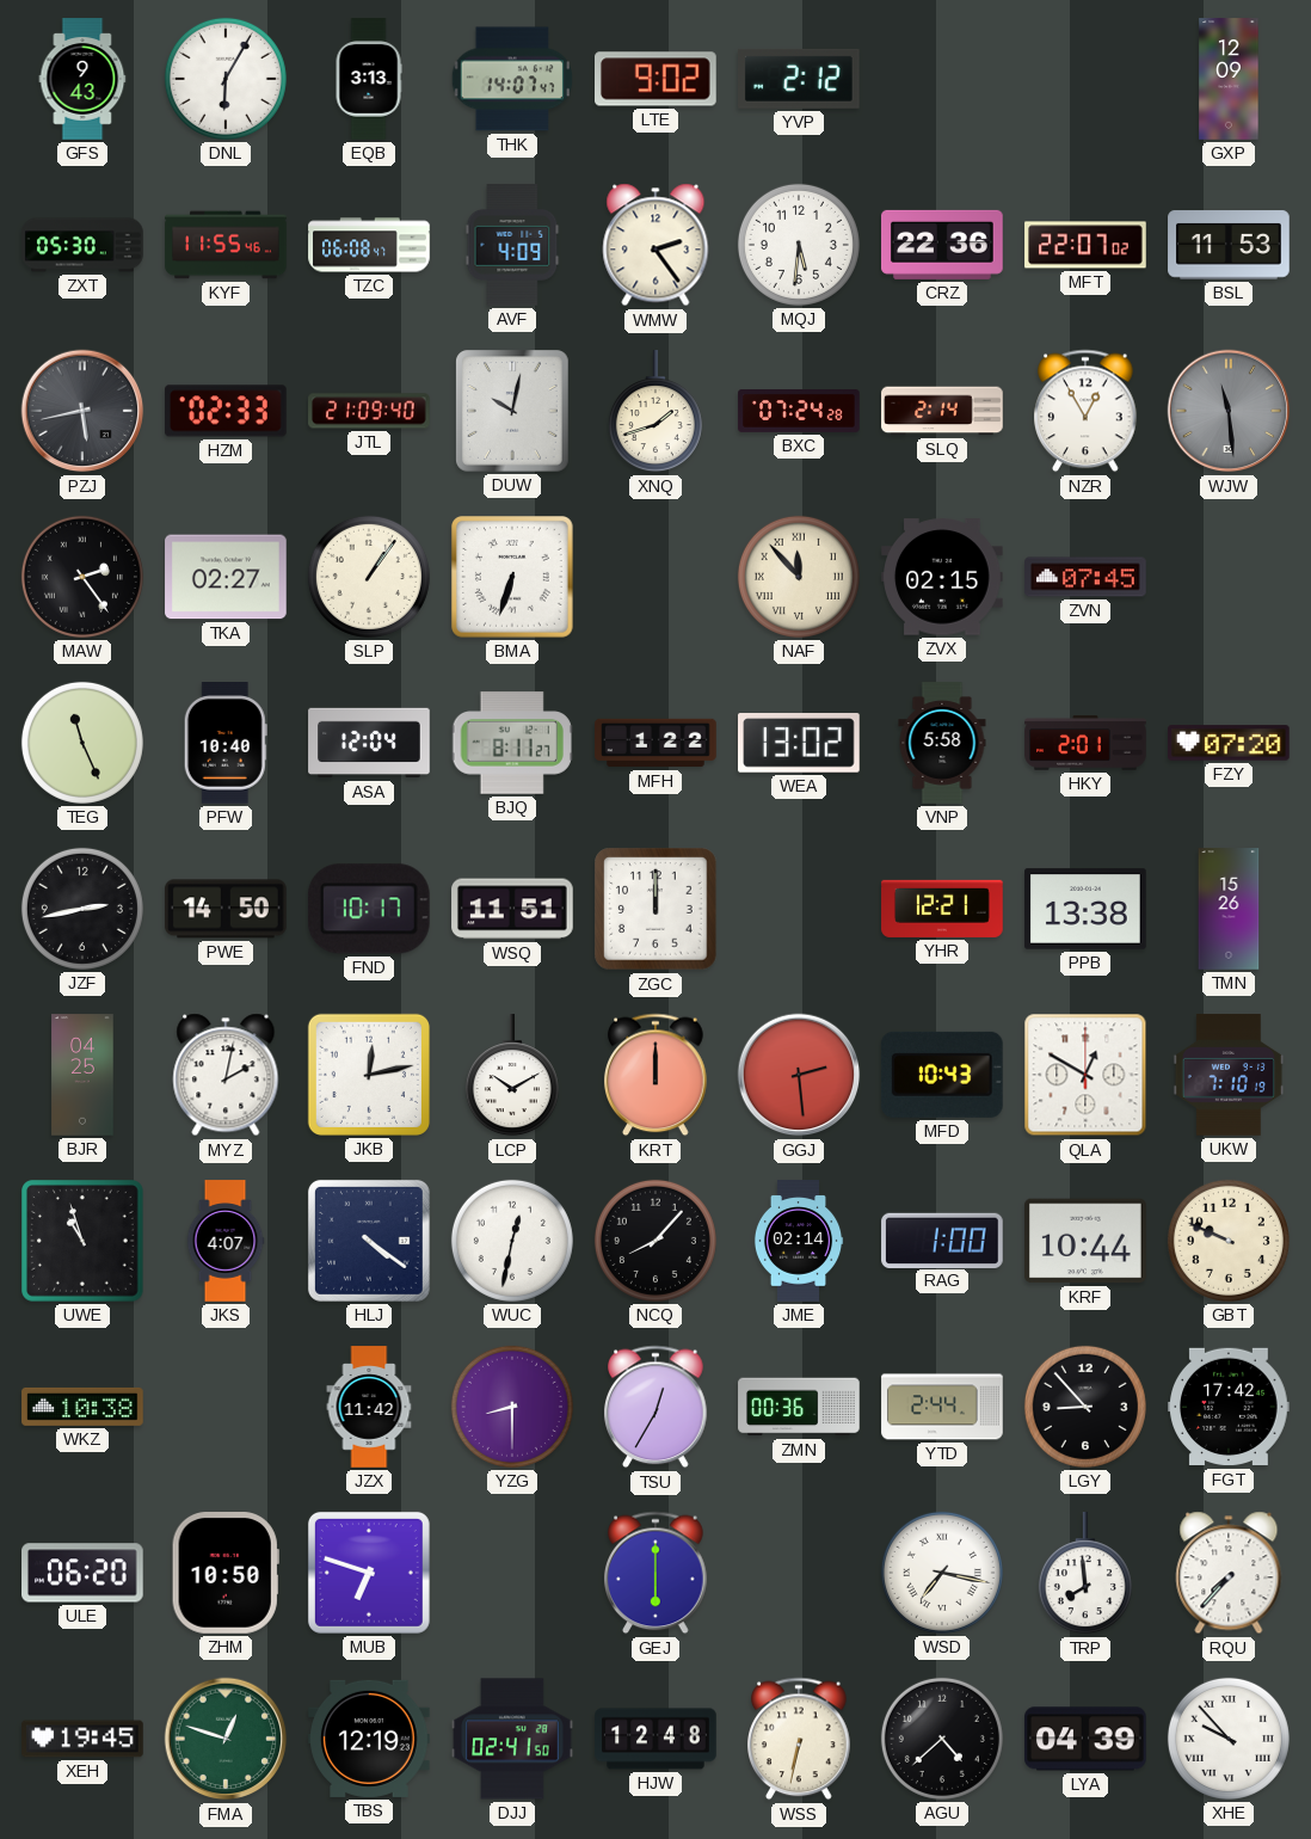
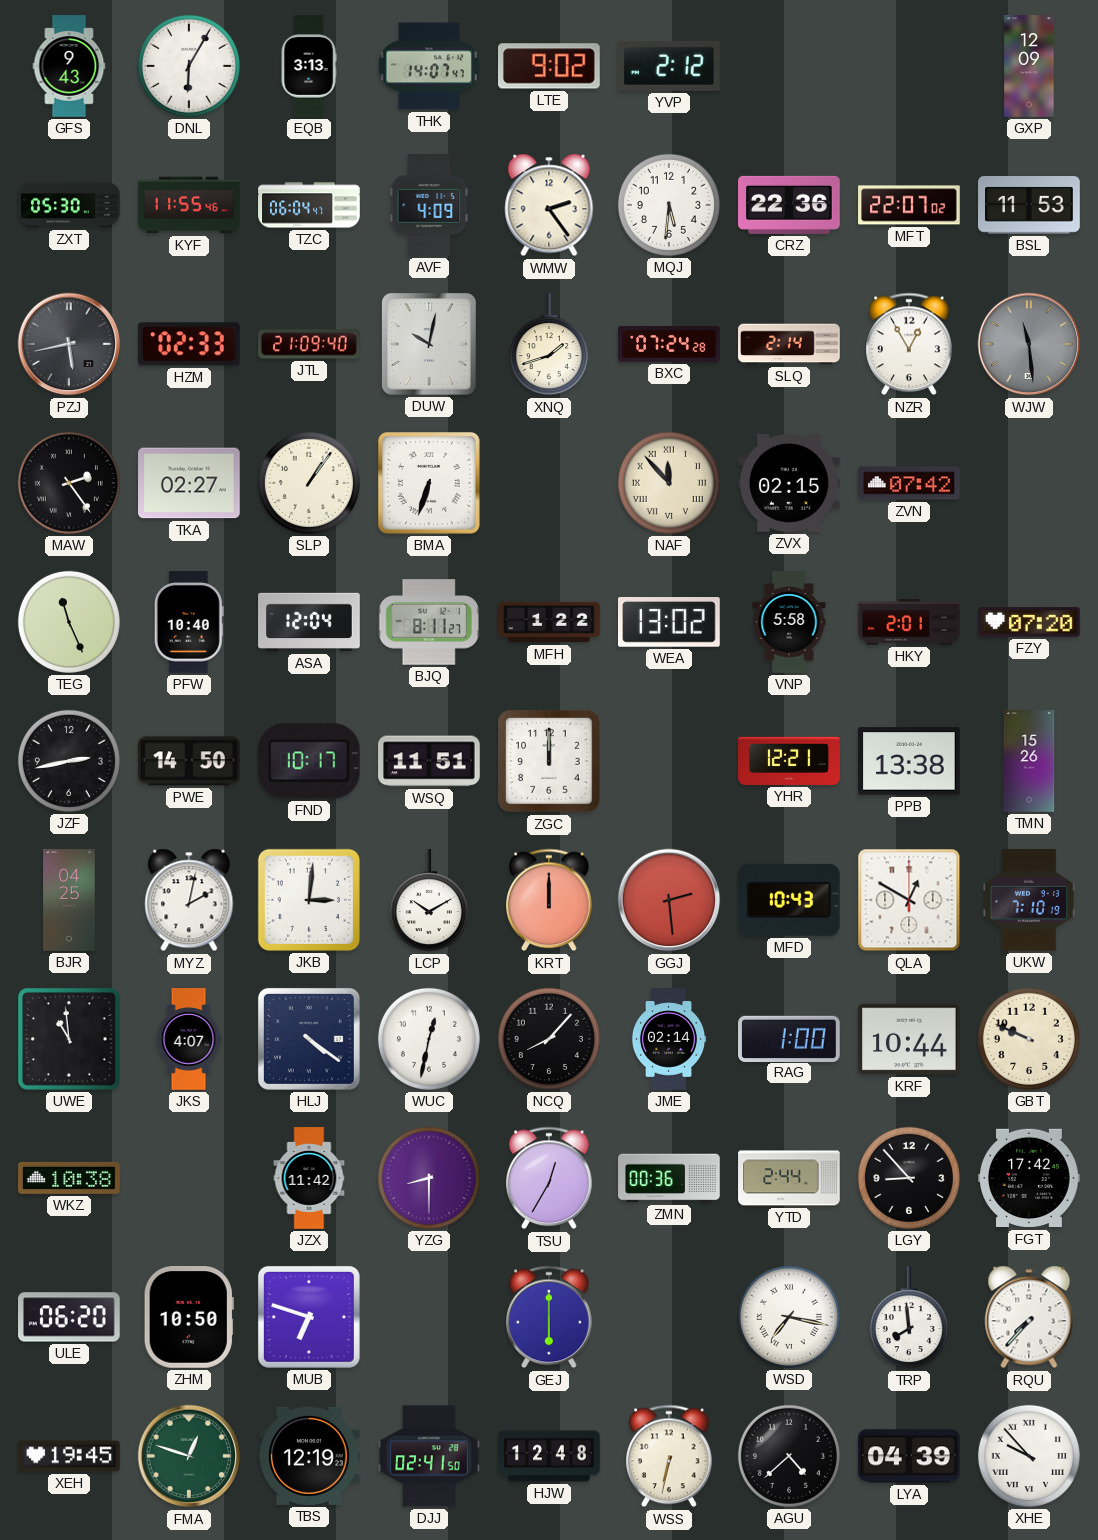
TZC: 06:08 -> 06:04
ZVN: 07:45 -> 07:42
JKB: 12:13 -> 3:01
UWE: 10:57 -> 10:59
